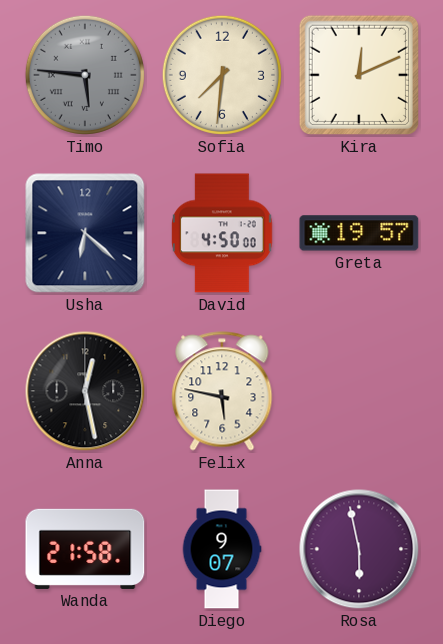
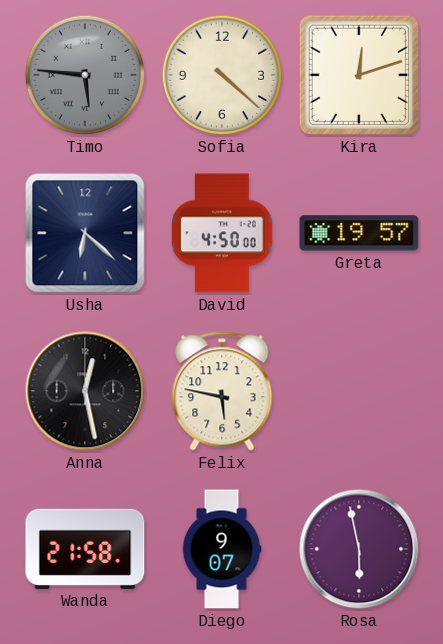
Sofia: 7:31 -> 4:22
Kira: 12:11 -> 12:12
